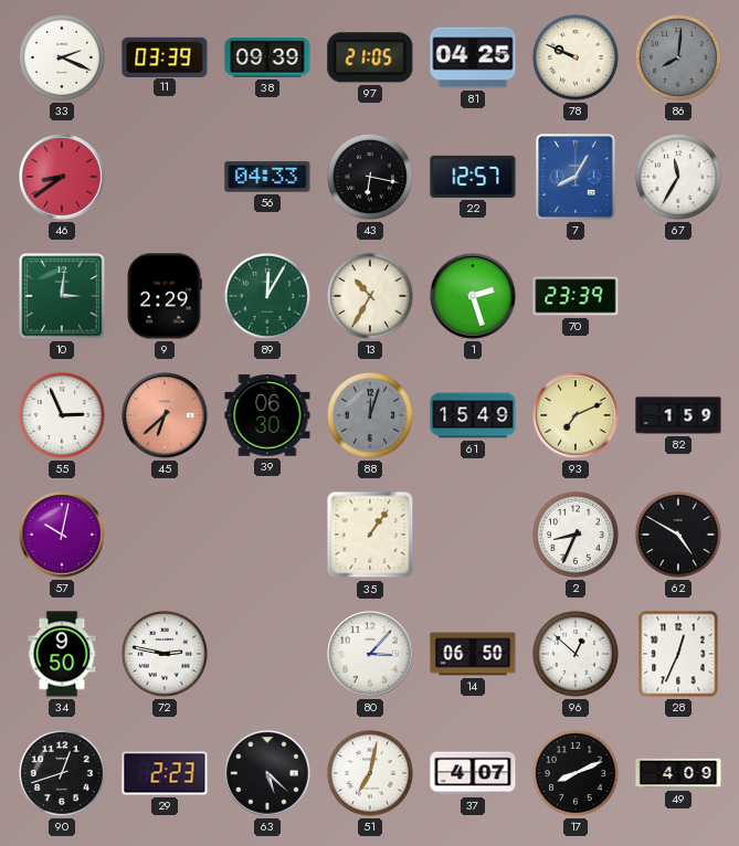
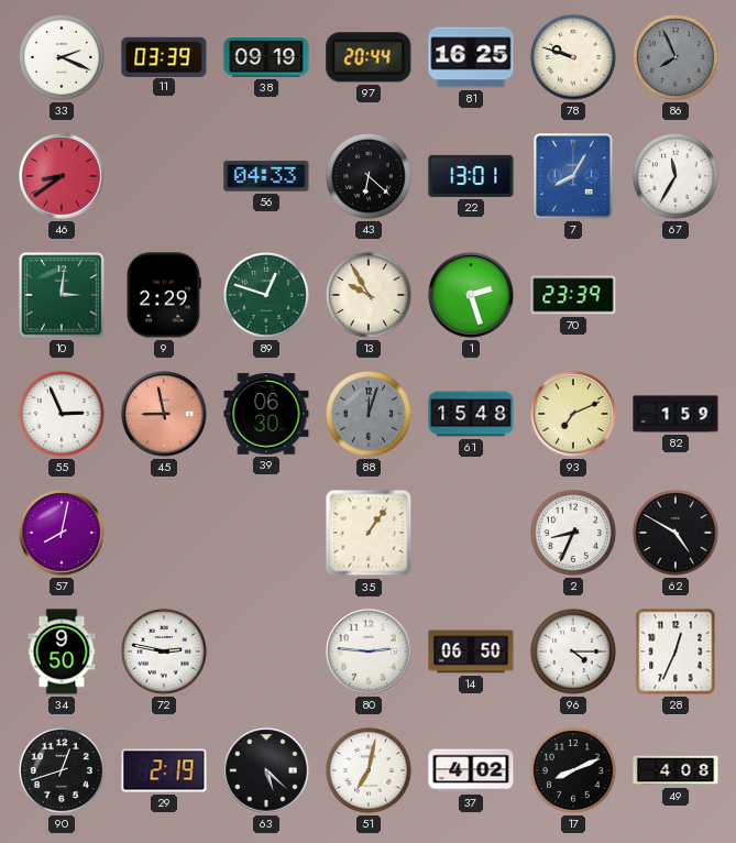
38: 09:39 -> 09:19
97: 21:05 -> 20:44
81: 04:25 -> 16:25
78: 9:49 -> 9:48
86: 8:01 -> 7:56
43: 6:17 -> 6:22
22: 12:57 -> 13:01
89: 12:05 -> 12:48
13: 10:35 -> 9:55
45: 6:38 -> 8:58
61: 15:49 -> 15:48
57: 10:02 -> 8:02
80: 3:07 -> 2:46
96: 12:52 -> 4:15
29: 2:23 -> 2:19
37: 4:07 -> 4:02
49: 4:09 -> 4:08
